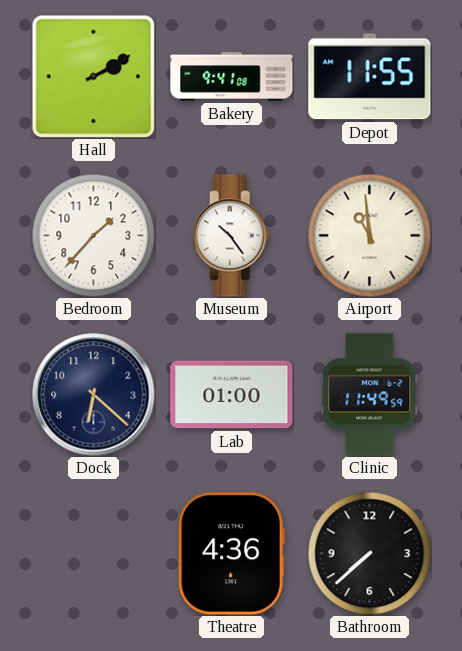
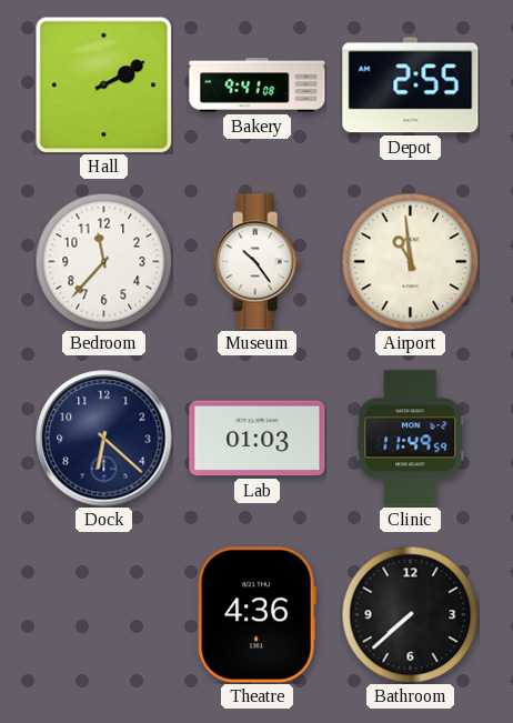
Depot: 11:55 -> 2:55
Bedroom: 1:37 -> 11:37
Lab: 01:00 -> 01:03
